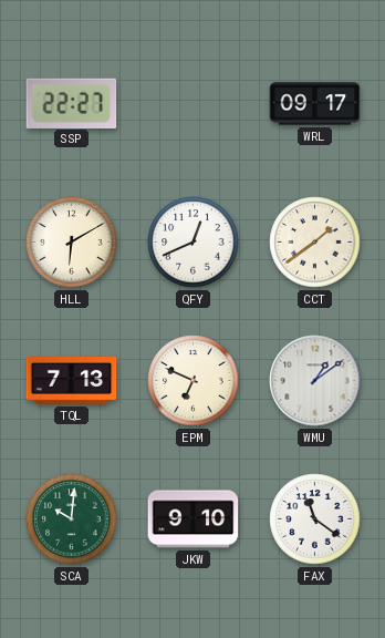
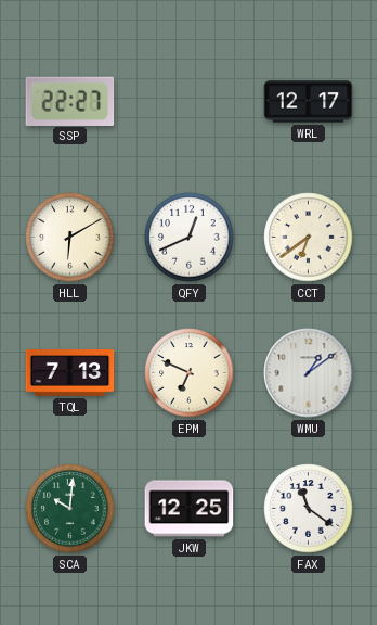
WRL: 09:17 -> 12:17
CCT: 1:39 -> 6:39
JKW: 9:10 -> 12:25
